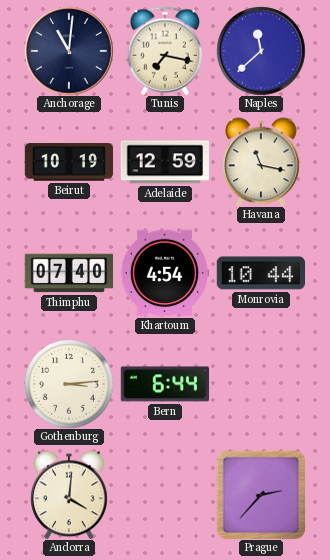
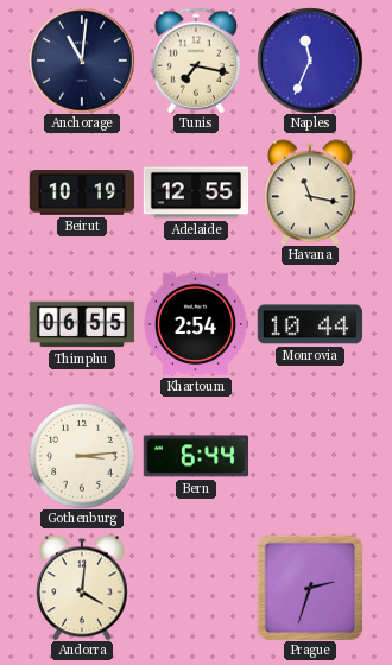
Naples: 11:38 -> 11:34
Adelaide: 12:59 -> 12:55
Thimphu: 07:40 -> 06:55
Khartoum: 4:54 -> 2:54
Prague: 2:37 -> 2:33
